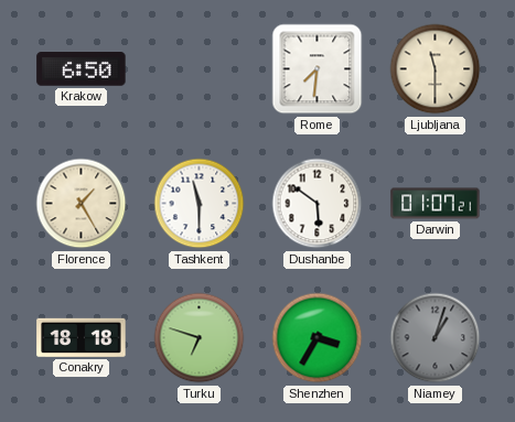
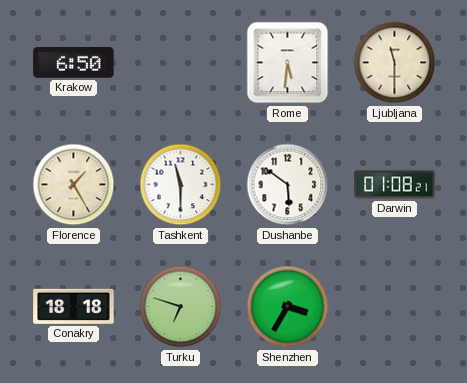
Rome: 7:31 -> 5:31
Darwin: 01:07 -> 01:08
Niamey: 1:03 -> none
